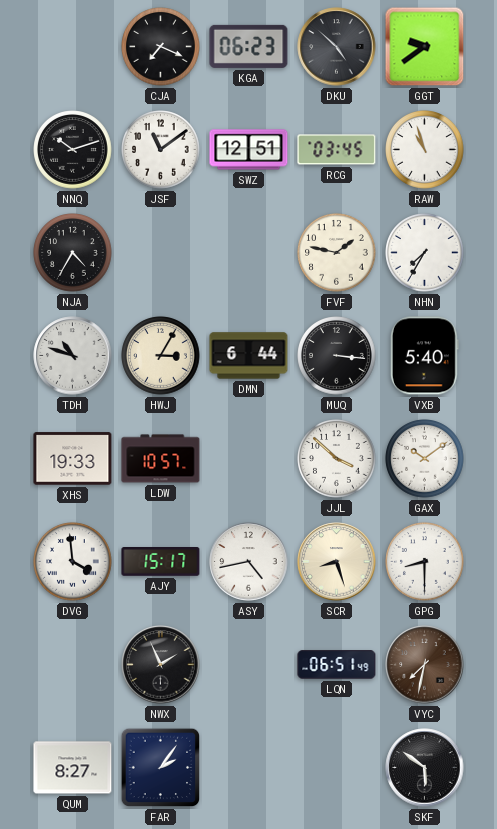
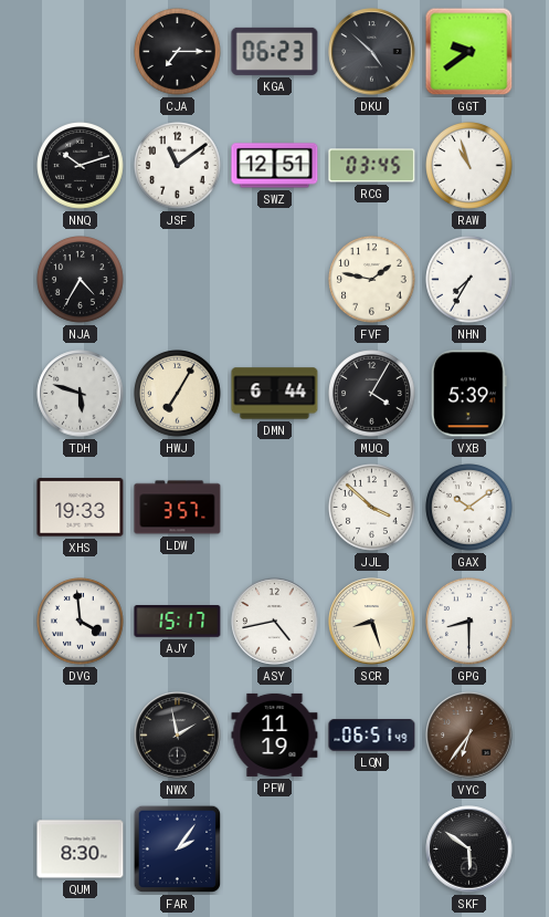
CJA: 7:19 -> 7:15
TDH: 10:48 -> 5:48
HWJ: 3:05 -> 7:05
MUQ: 3:16 -> 4:05
VXB: 5:40 -> 5:39
LDW: 10:57 -> 3:57
NWX: 1:56 -> 1:58
PFW: none -> 11:19
VYC: 7:32 -> 6:36
QUM: 8:27 -> 8:30
